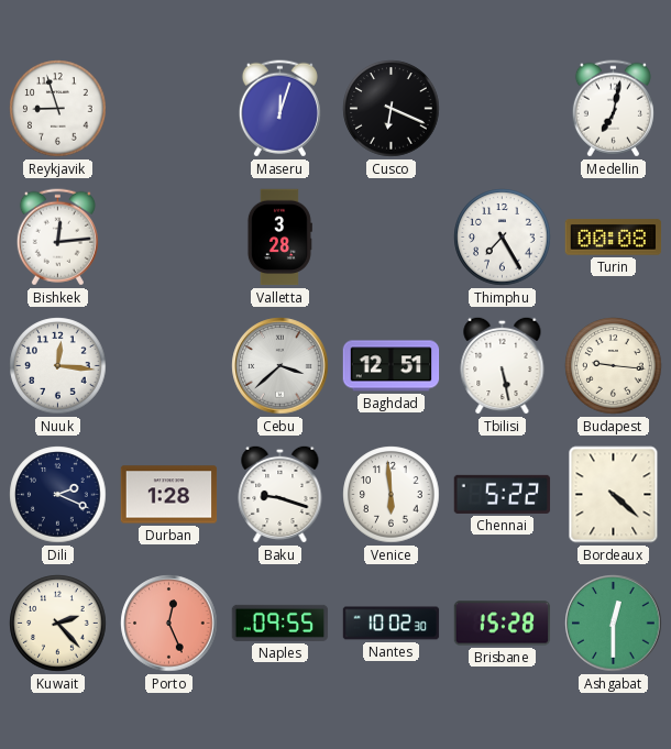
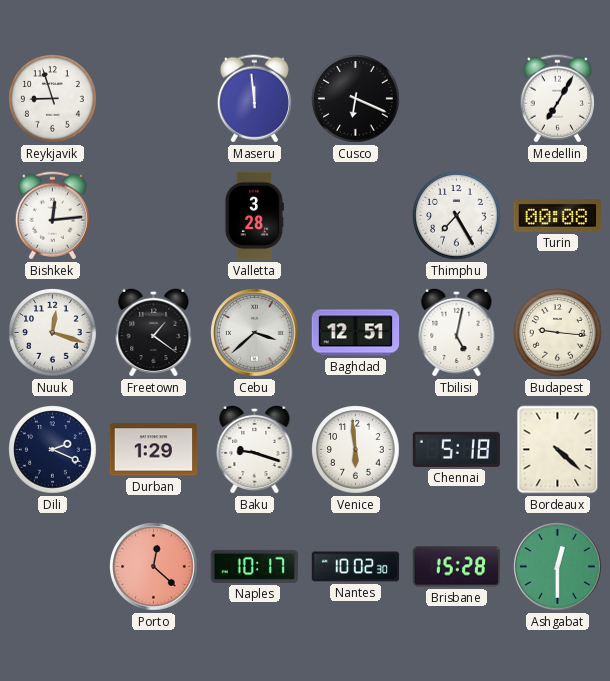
Maseru: 12:03 -> 11:59
Medellin: 7:02 -> 7:05
Nuuk: 12:16 -> 12:18
Freetown: none -> 1:21
Tbilisi: 5:28 -> 5:02
Durban: 1:28 -> 1:29
Chennai: 5:22 -> 5:18
Kuwait: 2:23 -> none
Porto: 12:26 -> 12:22
Naples: 09:55 -> 10:17
